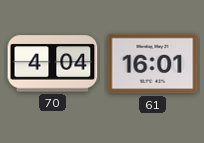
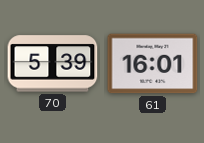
70: 4:04 -> 5:39
